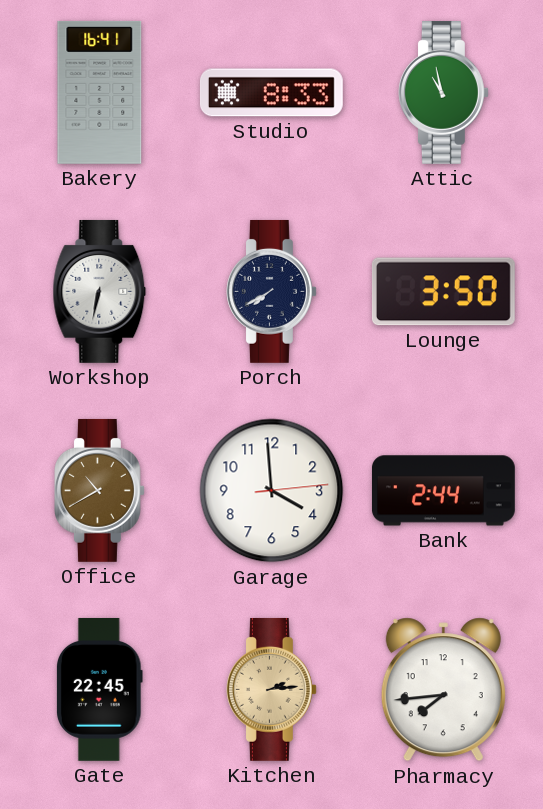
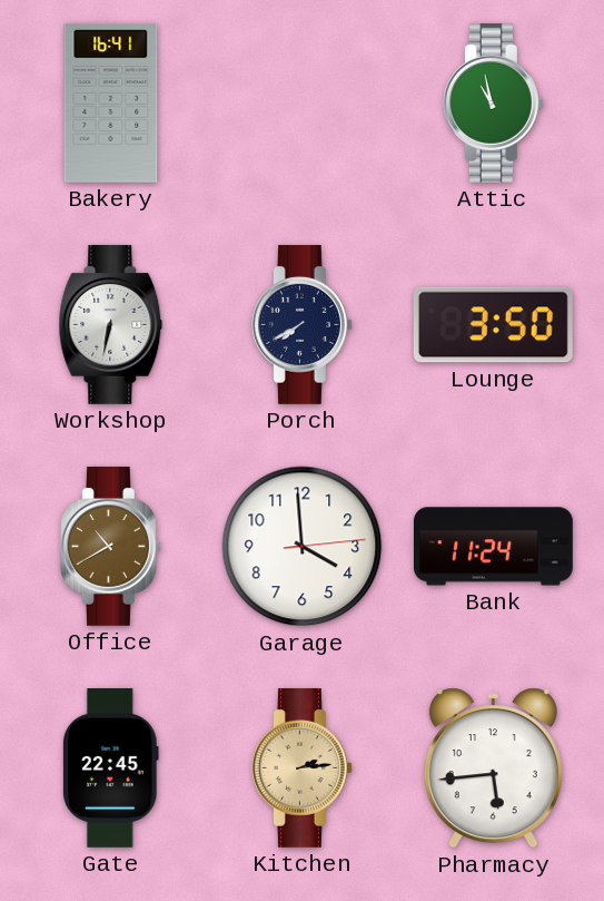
Studio: 8:33 -> none
Bank: 2:44 -> 11:24
Pharmacy: 7:44 -> 5:44
